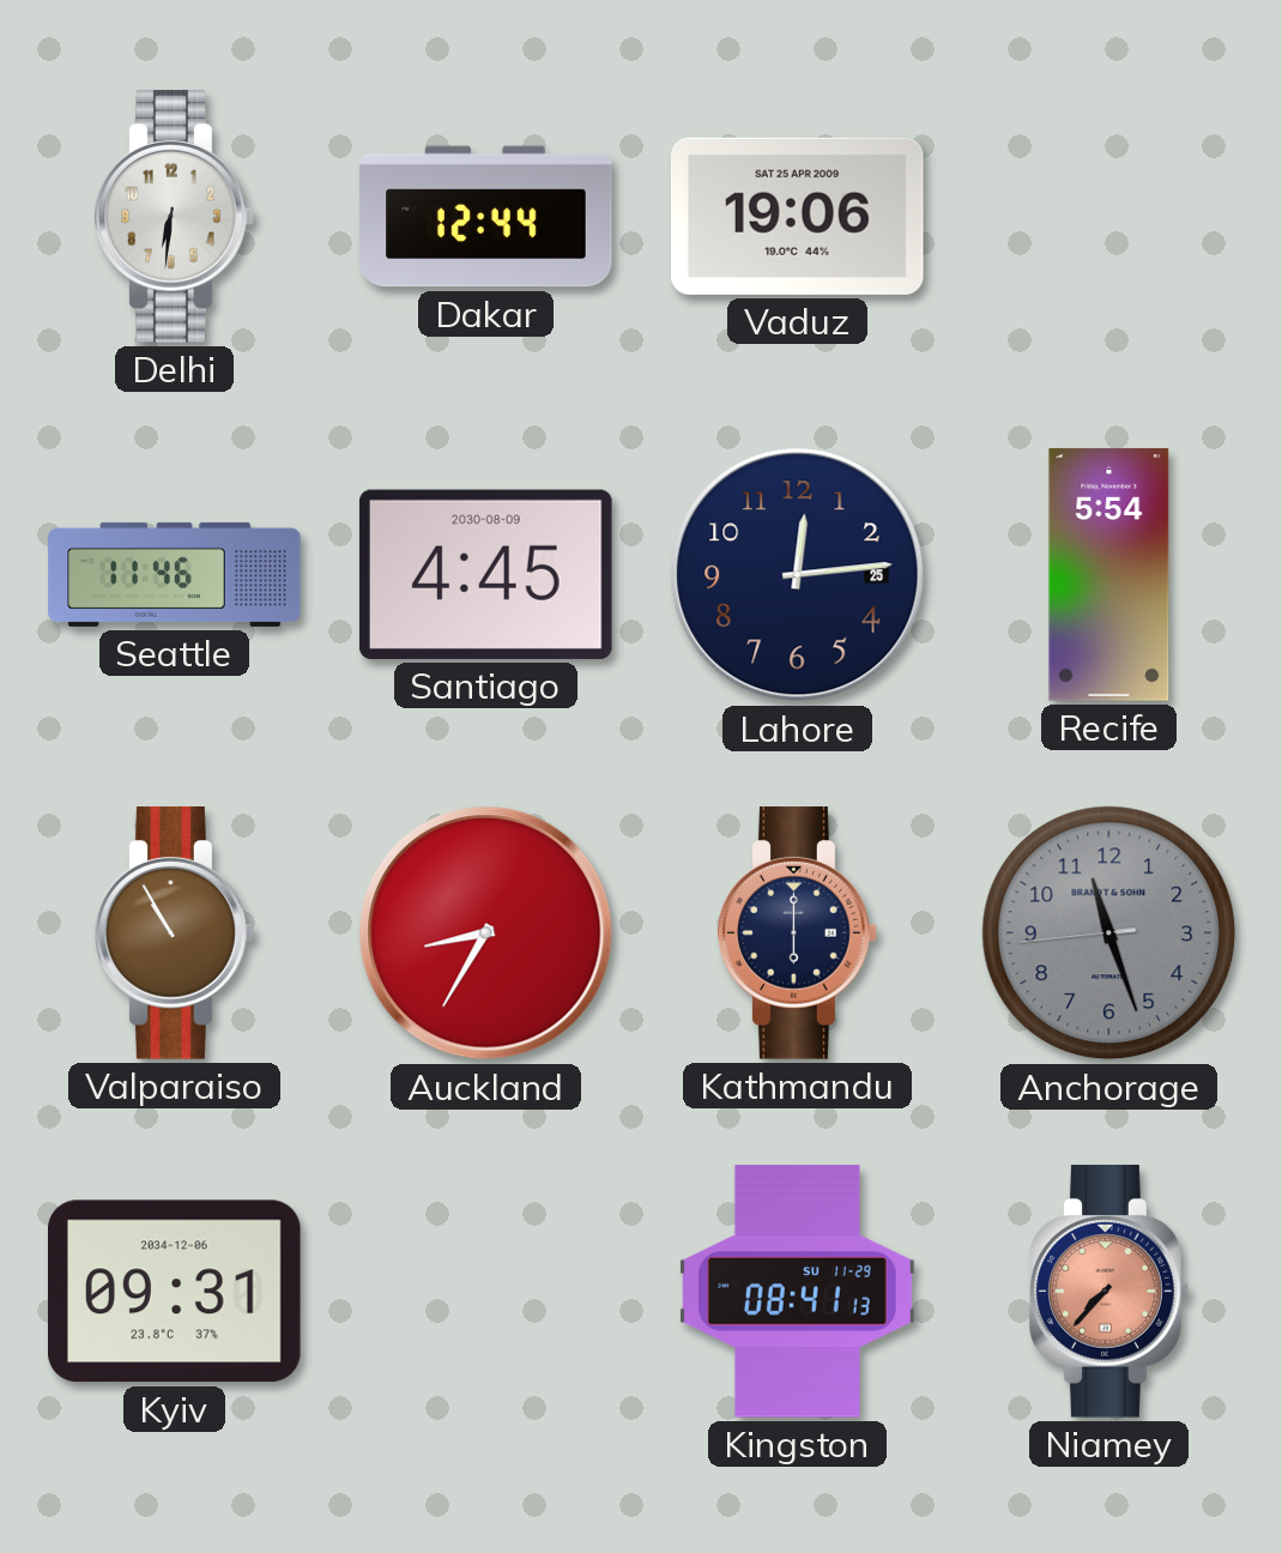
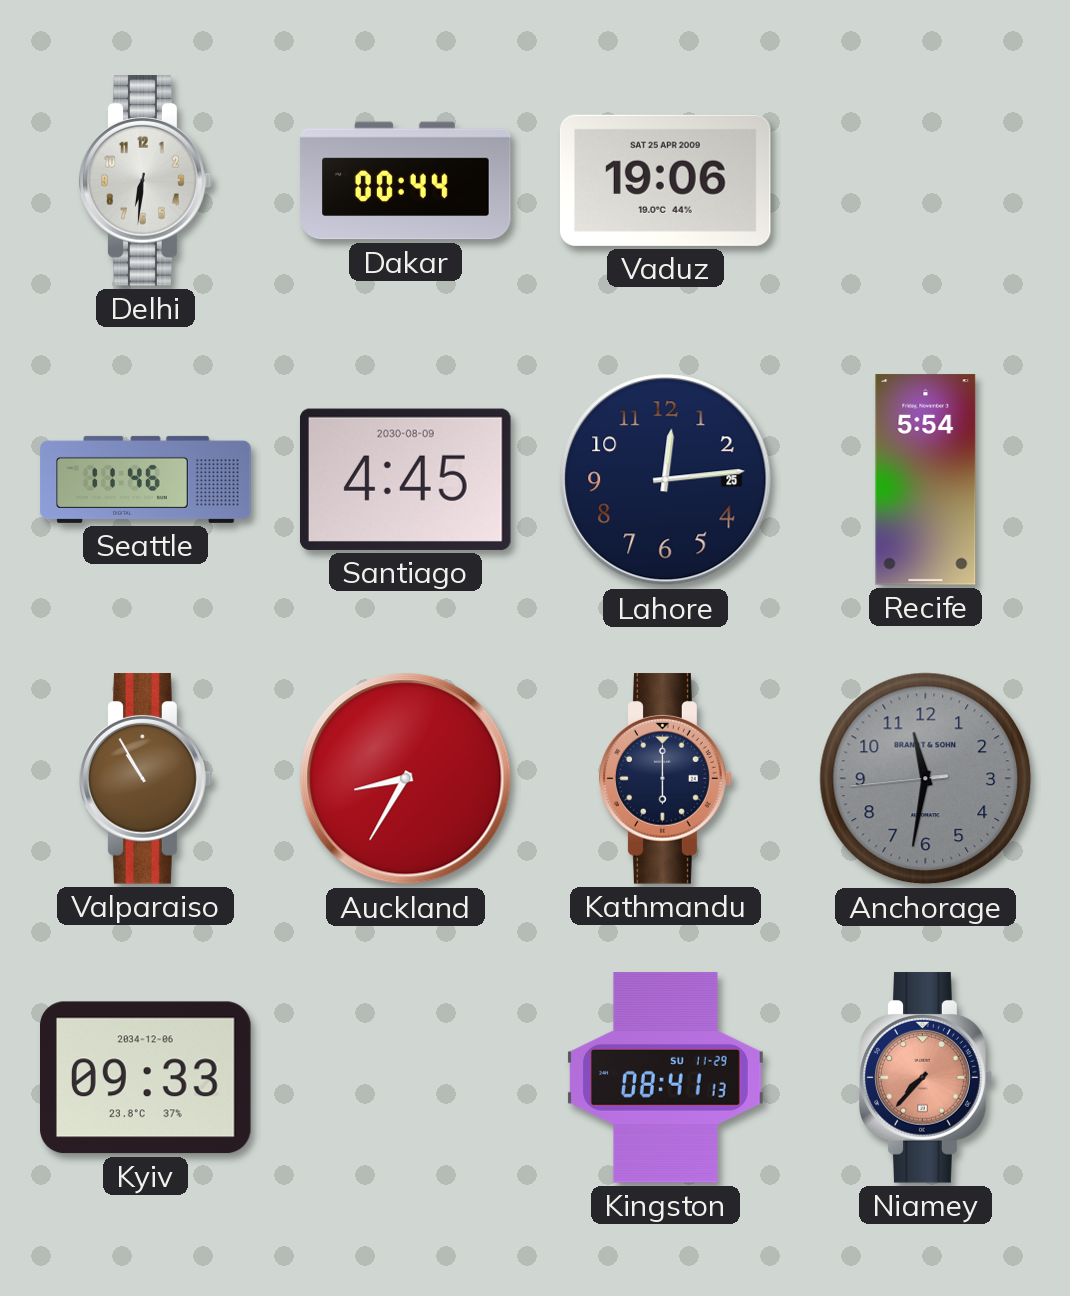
Dakar: 12:44 -> 00:44
Anchorage: 11:26 -> 11:31
Kyiv: 09:31 -> 09:33
